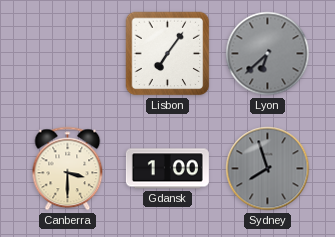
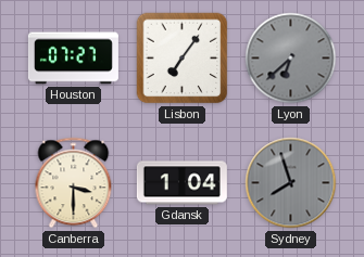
Houston: none -> 07:27
Gdansk: 1:00 -> 1:04
